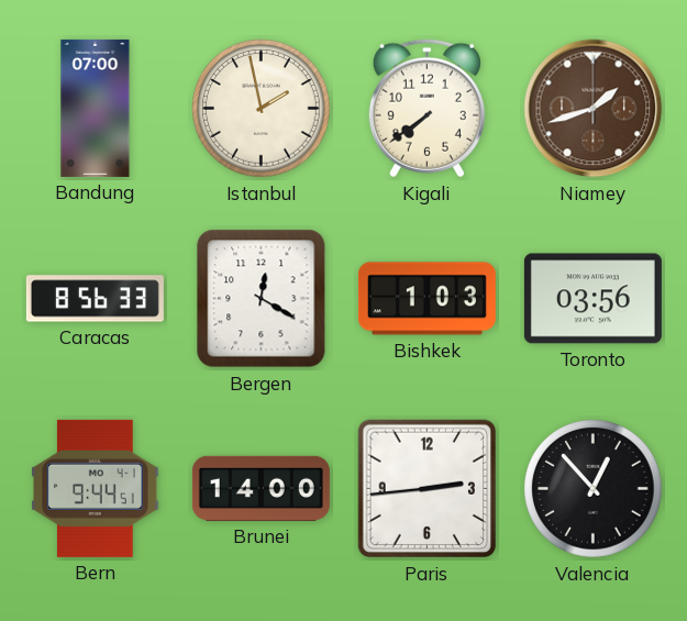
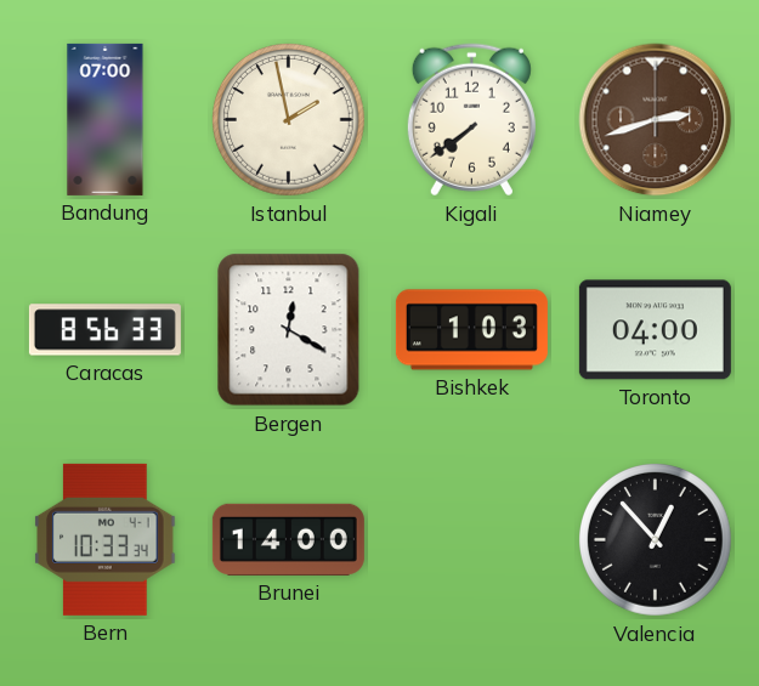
Niamey: 1:42 -> 2:42
Toronto: 03:56 -> 04:00
Bern: 9:44 -> 10:33
Paris: 2:44 -> none
